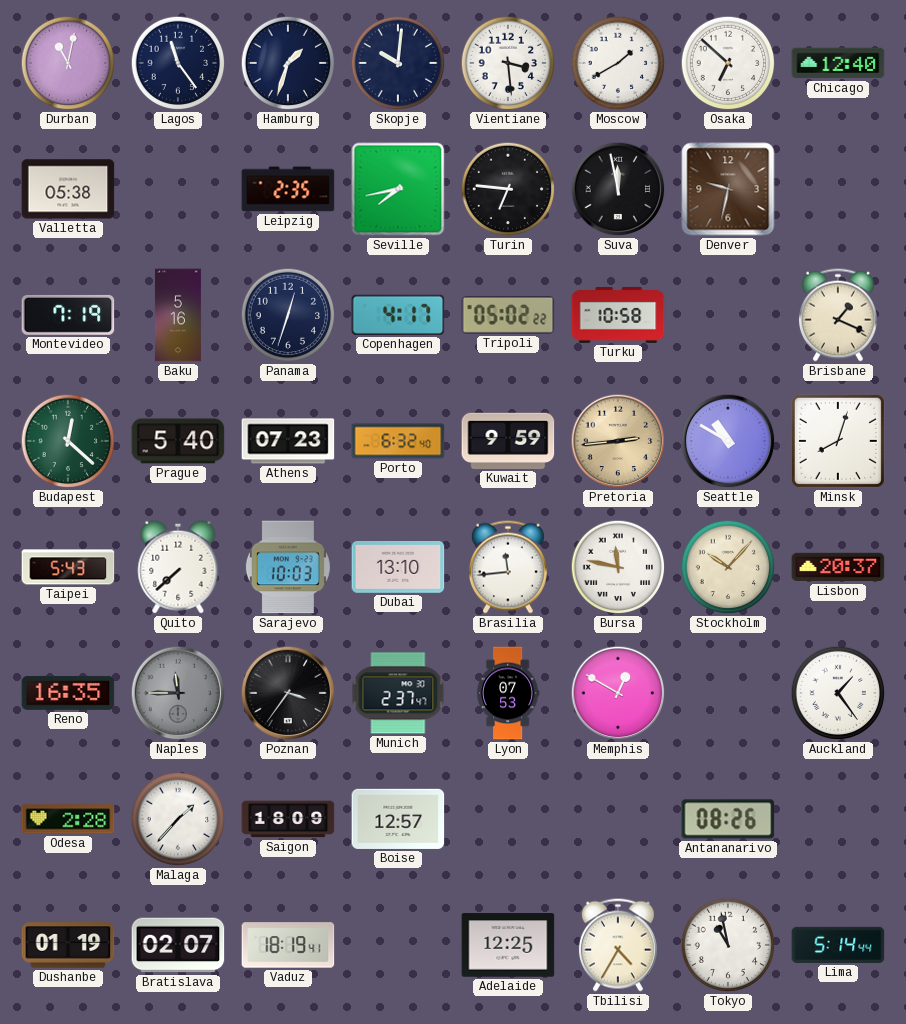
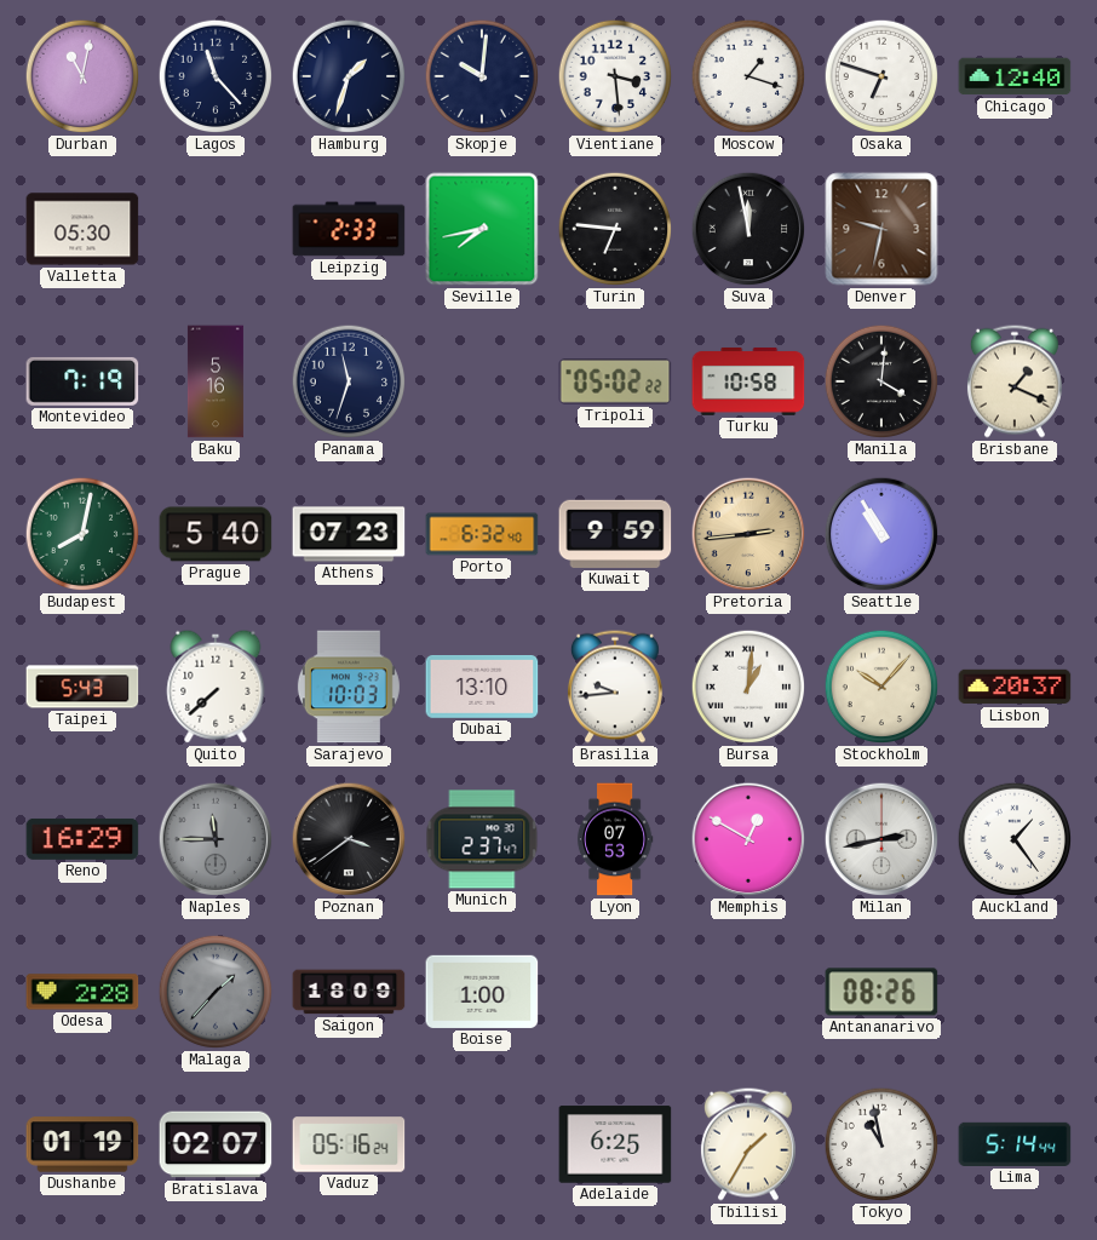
Lagos: 11:24 -> 11:23
Moscow: 1:40 -> 1:18
Osaka: 6:52 -> 6:48
Valletta: 05:38 -> 05:30
Leipzig: 2:35 -> 2:33
Panama: 12:33 -> 11:33
Copenhagen: 4:17 -> none
Manila: none -> 4:01
Budapest: 12:22 -> 8:02
Seattle: 10:50 -> 10:55
Minsk: 8:03 -> none
Brasilia: 11:44 -> 9:44
Bursa: 11:47 -> 1:01
Reno: 16:35 -> 16:29
Poznan: 3:36 -> 3:39
Milan: none -> 2:43
Malaga dial: white -> grey
Boise: 12:57 -> 1:00
Vaduz: 18:19 -> 05:16
Adelaide: 12:25 -> 6:25
Tbilisi: 4:35 -> 1:35
